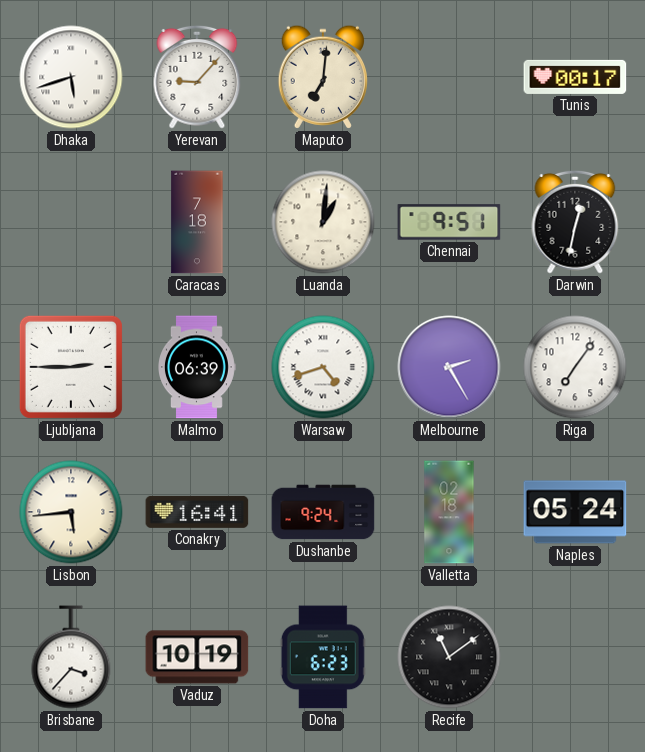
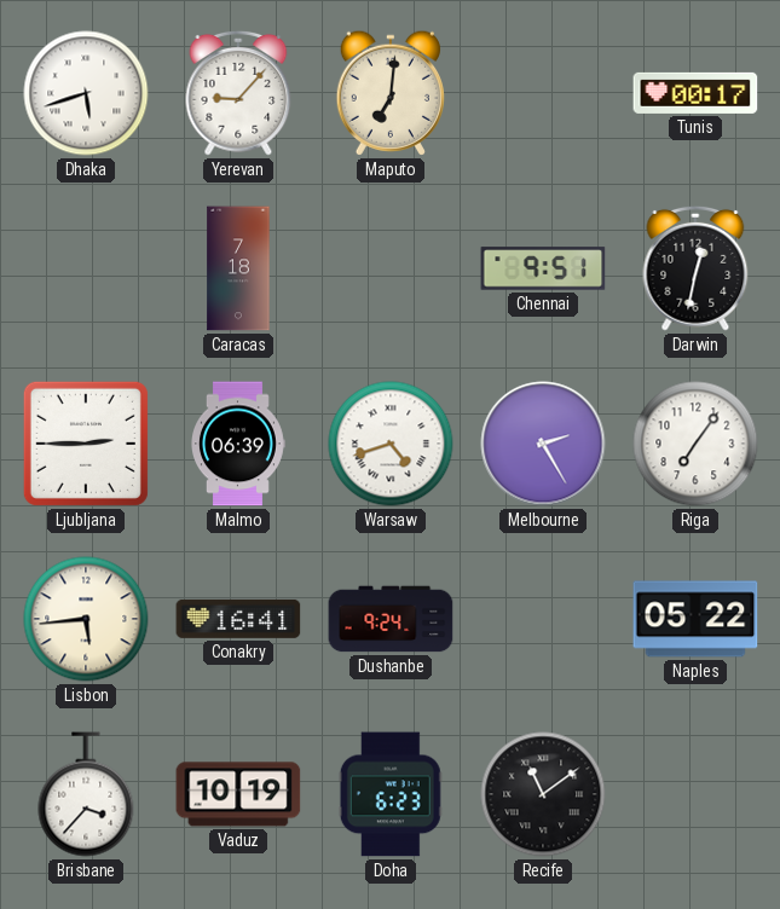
Luanda: 1:01 -> none
Valletta: 02:18 -> none
Naples: 05:24 -> 05:22
